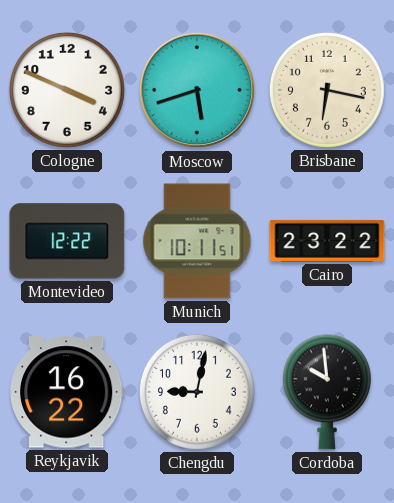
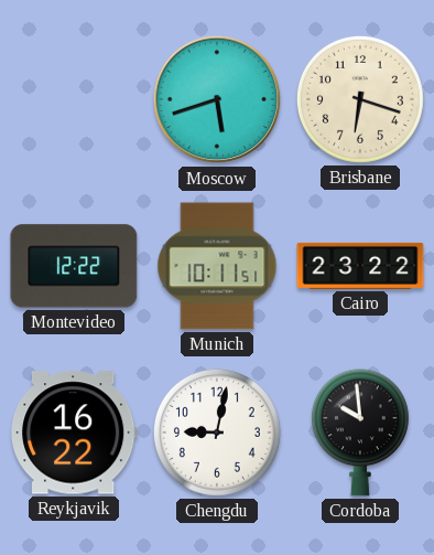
Cologne: 3:49 -> none
Brisbane: 6:17 -> 6:18
